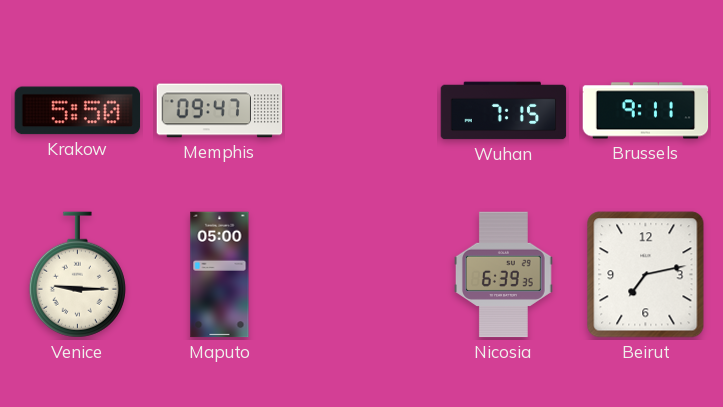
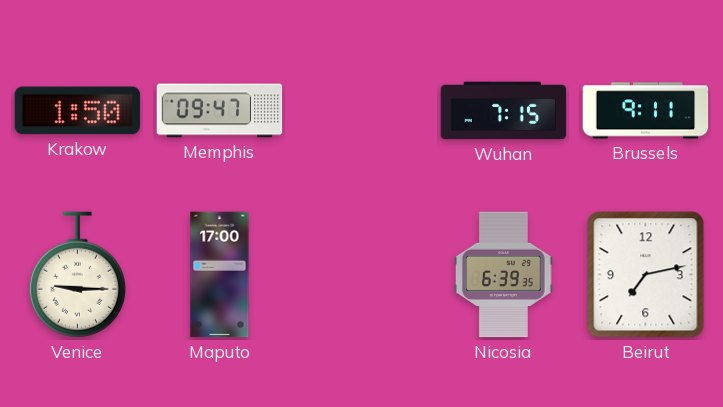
Krakow: 5:50 -> 1:50
Maputo: 05:00 -> 17:00
